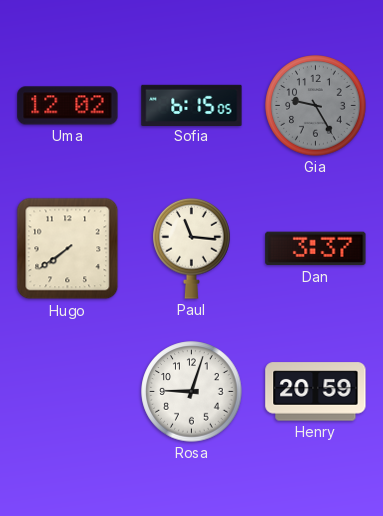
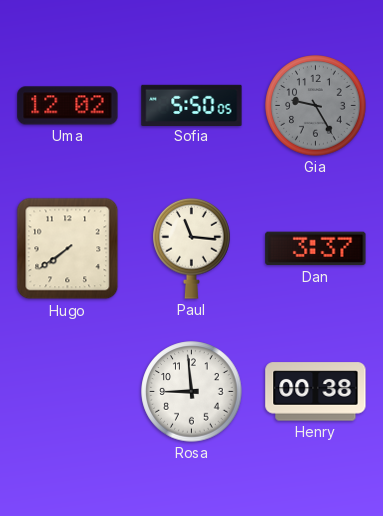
Sofia: 6:15 -> 5:50
Rosa: 9:03 -> 8:59
Henry: 20:59 -> 00:38
